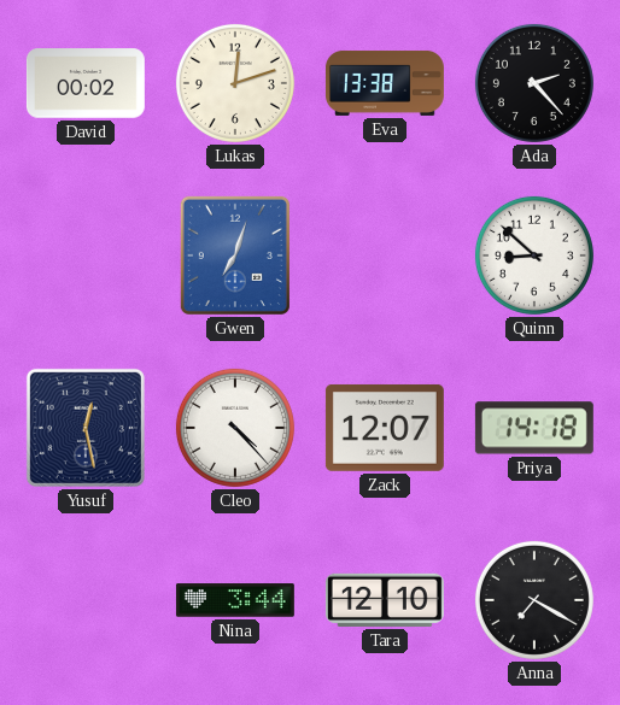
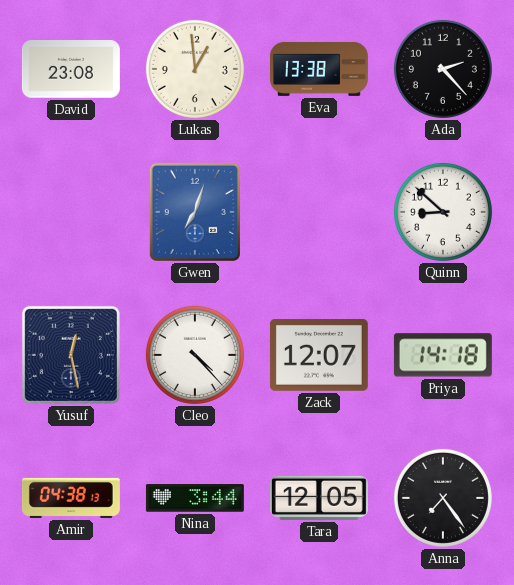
David: 00:02 -> 23:08
Lukas: 12:12 -> 12:59
Amir: none -> 04:38
Tara: 12:10 -> 12:05
Anna: 7:20 -> 7:24
